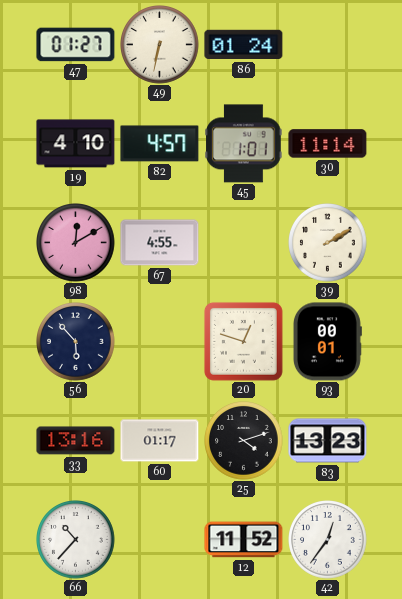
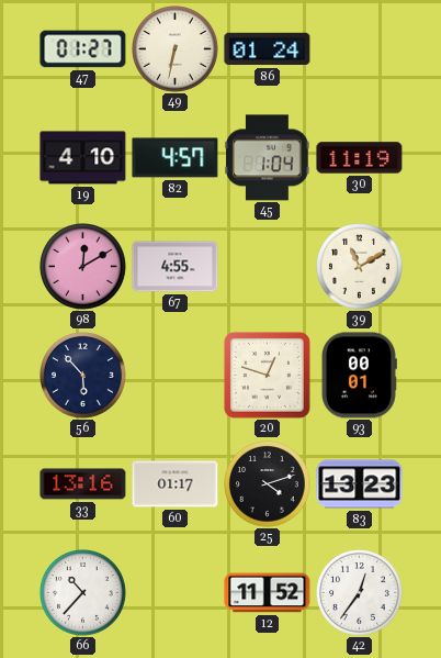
45: 1:01 -> 1:04
30: 11:14 -> 11:19
39: 2:10 -> 11:10
